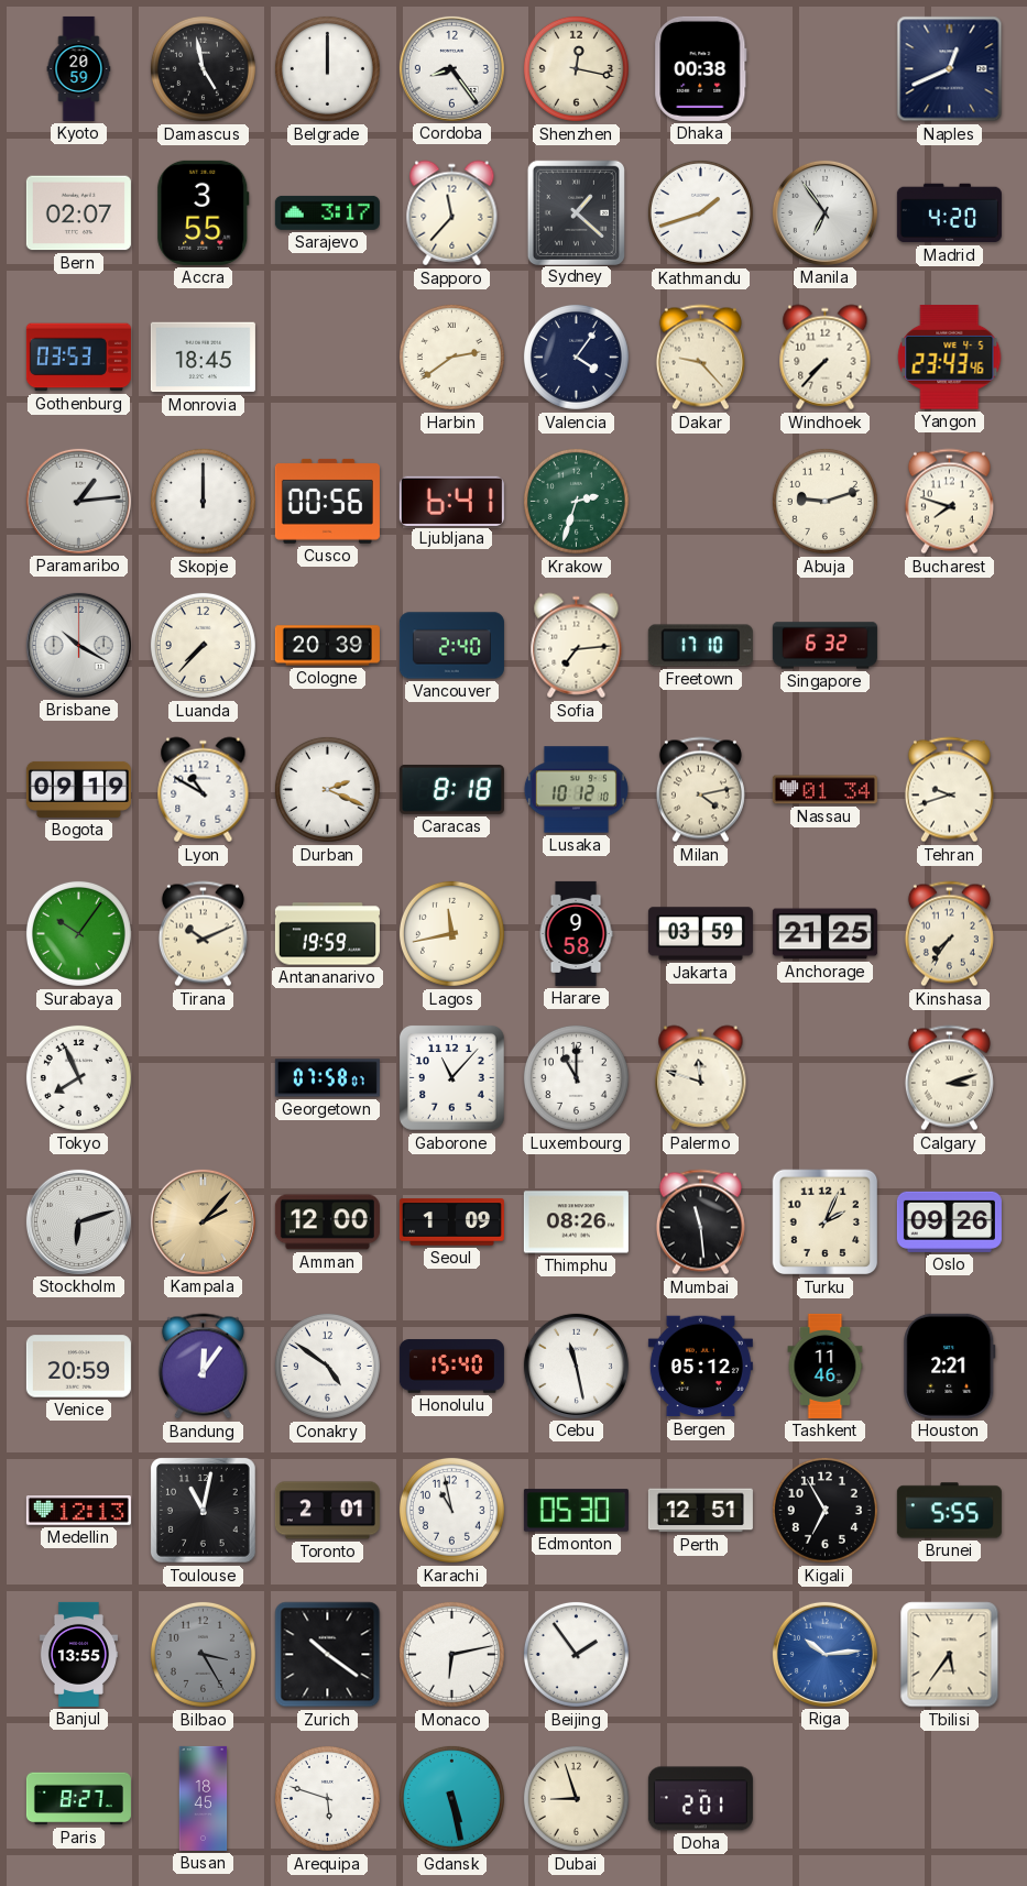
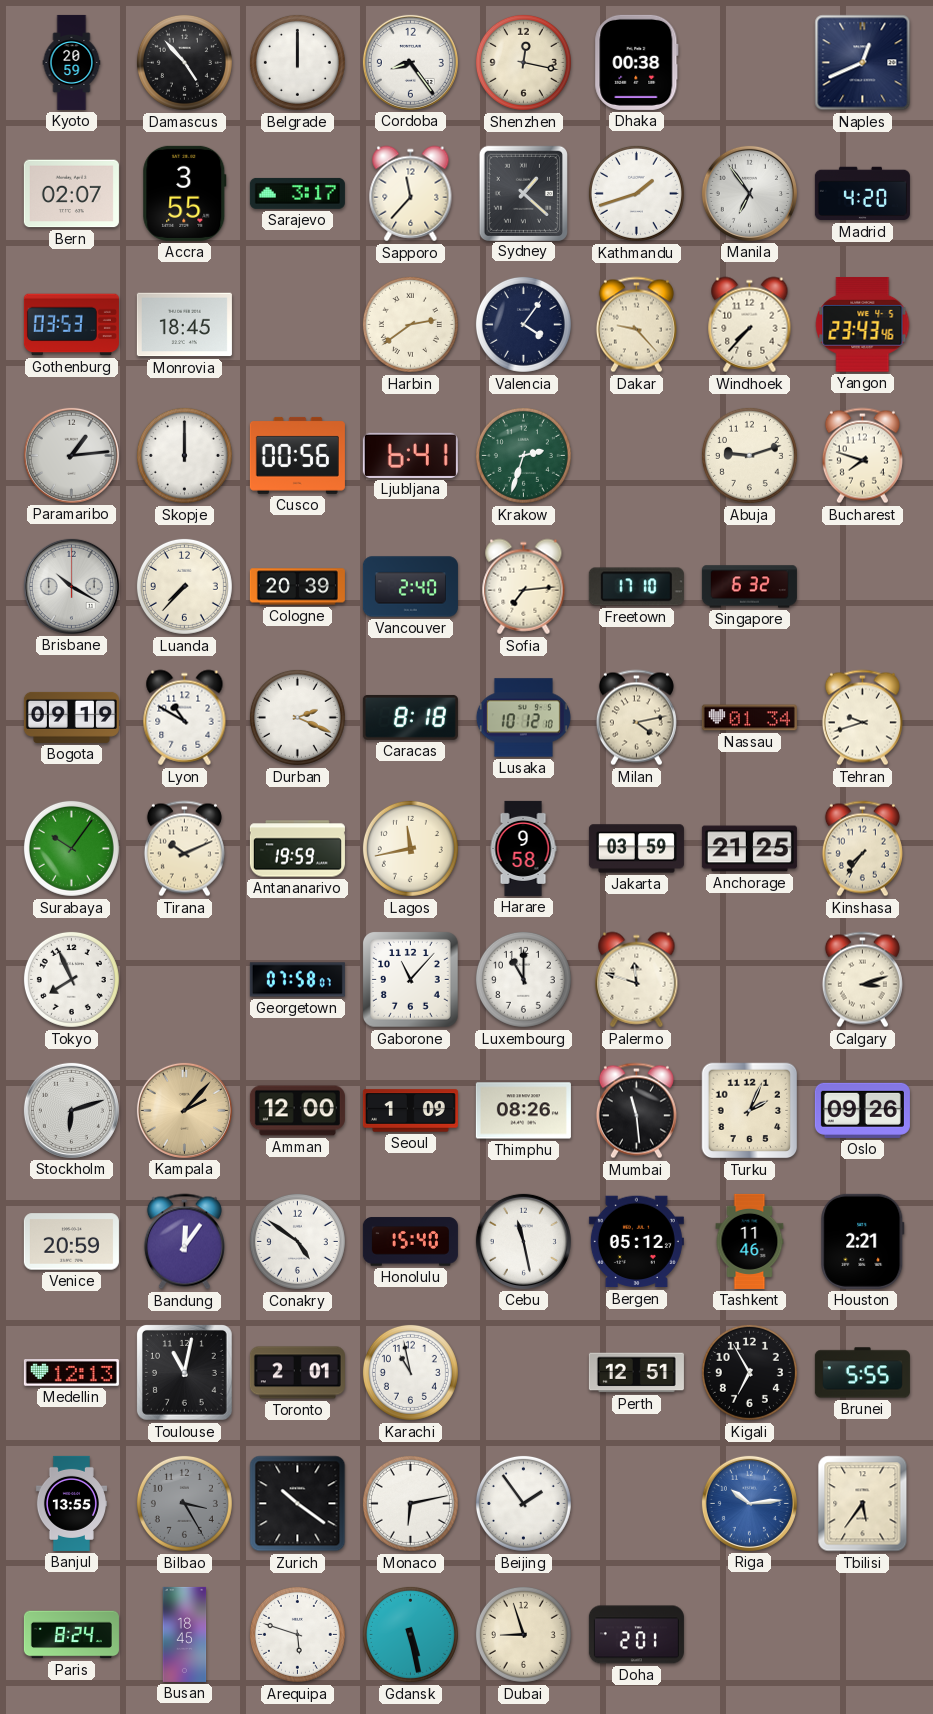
Damascus: 4:58 -> 4:53
Edmonton: 05:30 -> none
Paris: 8:27 -> 8:24
